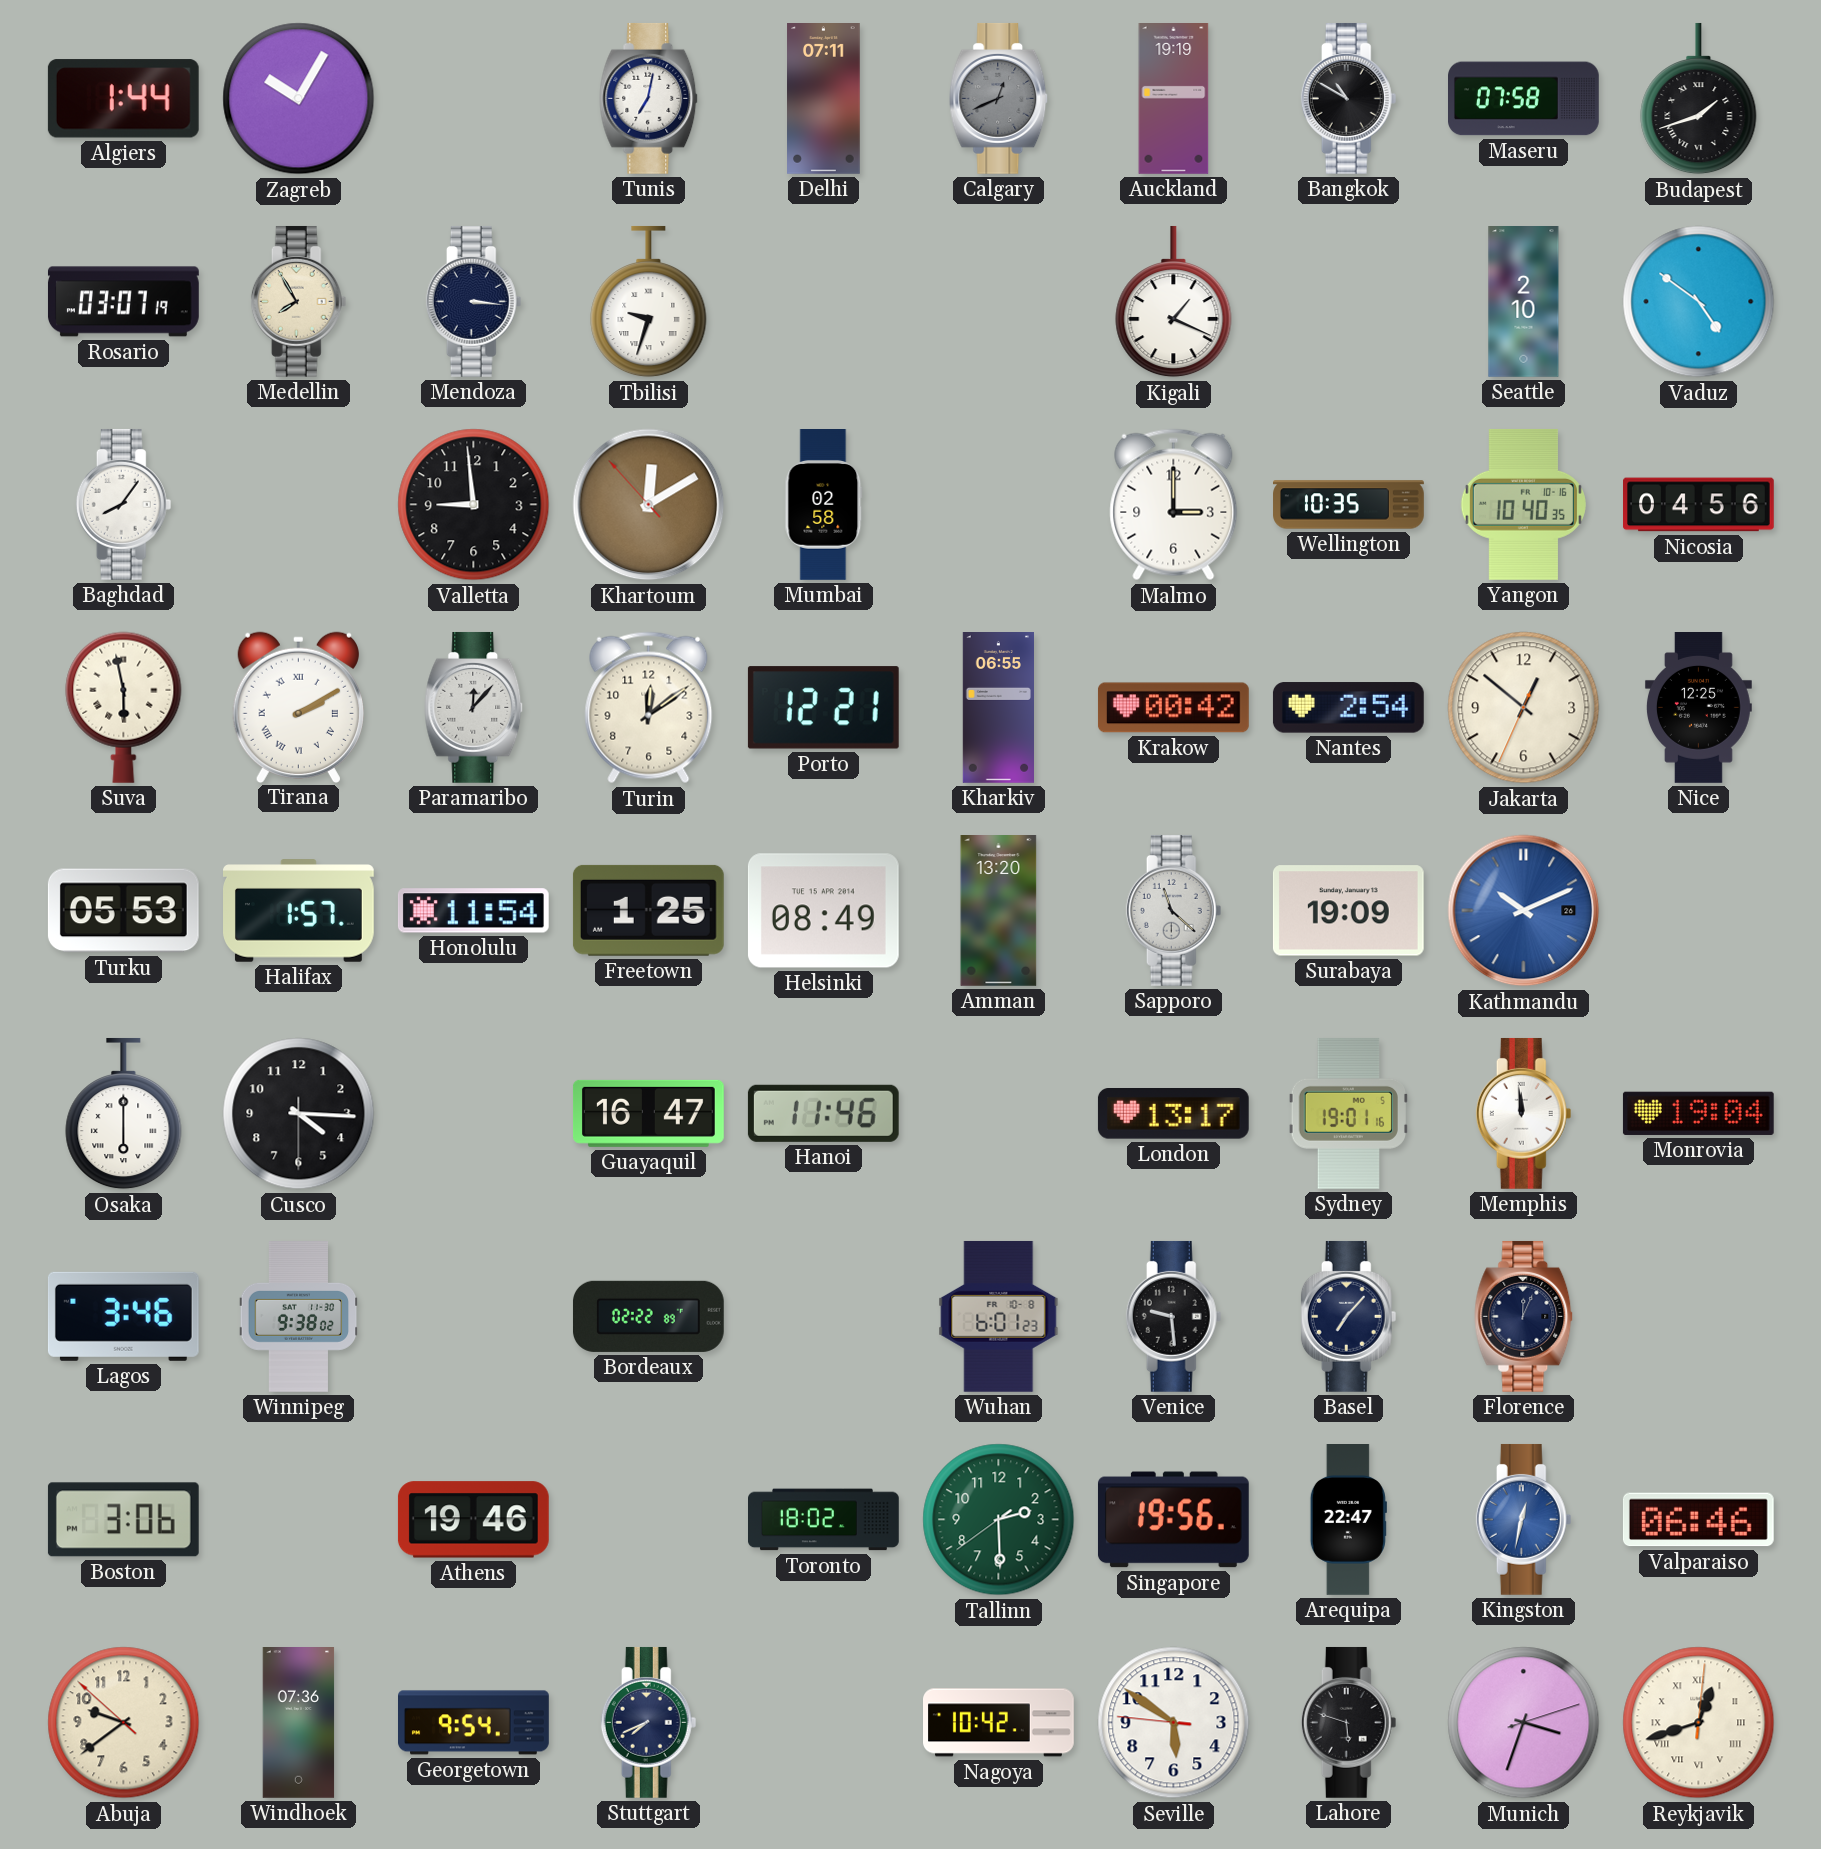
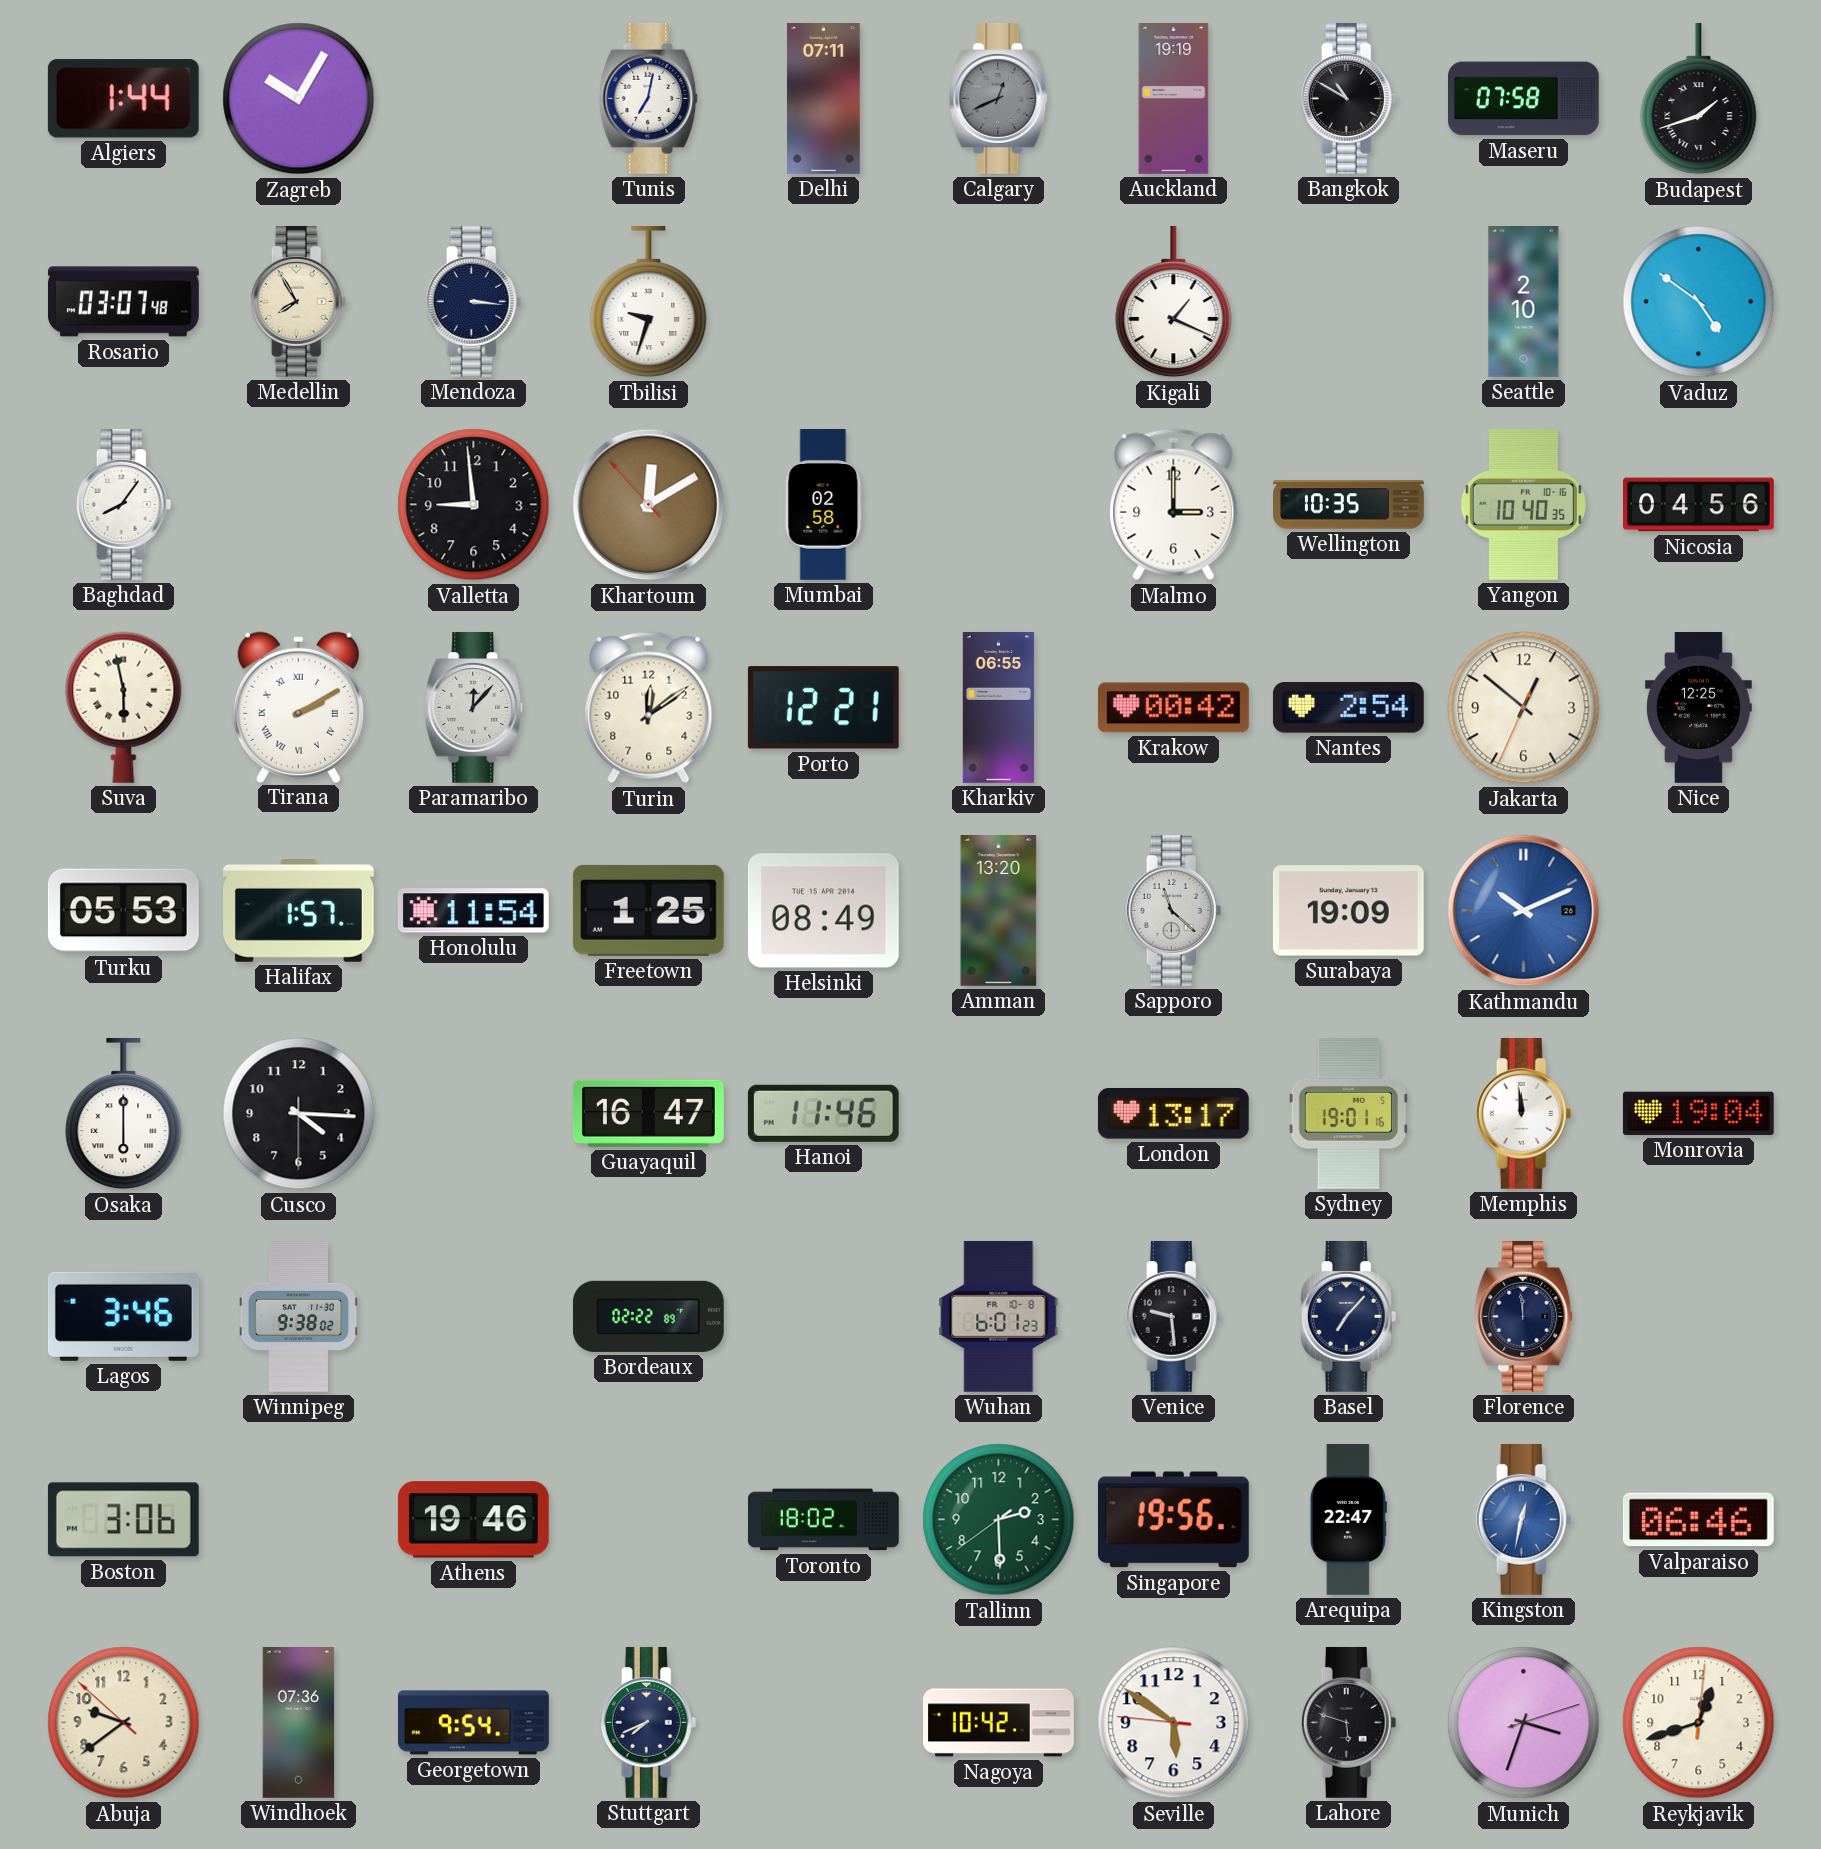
Rosario: 03:07:19 -> 03:07:48
Florence: 12:04 -> 11:59
Reykjavik numerals: Roman -> Arabic
